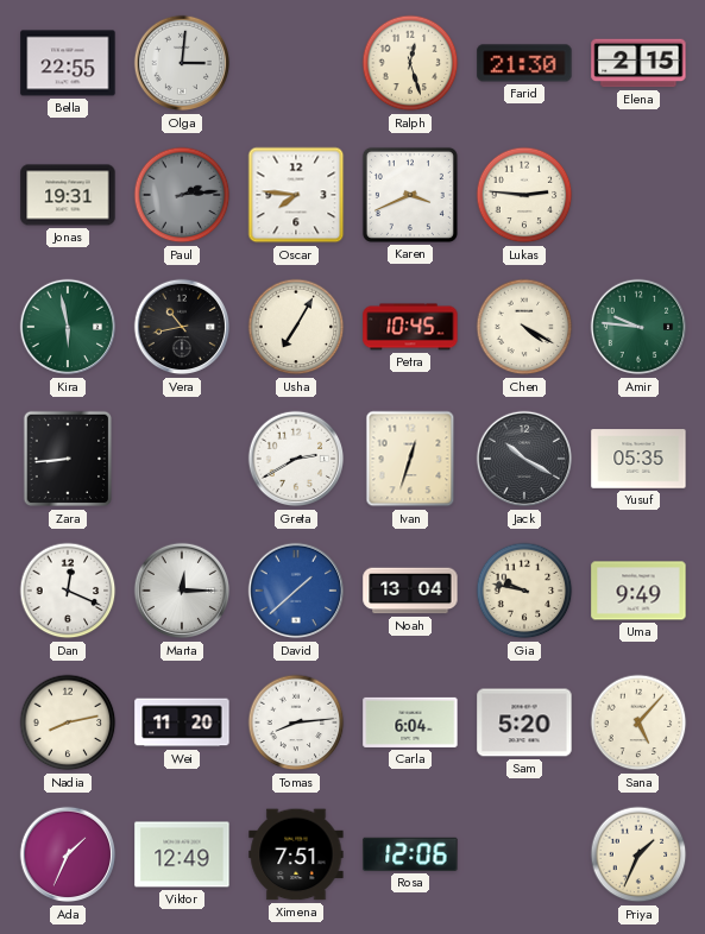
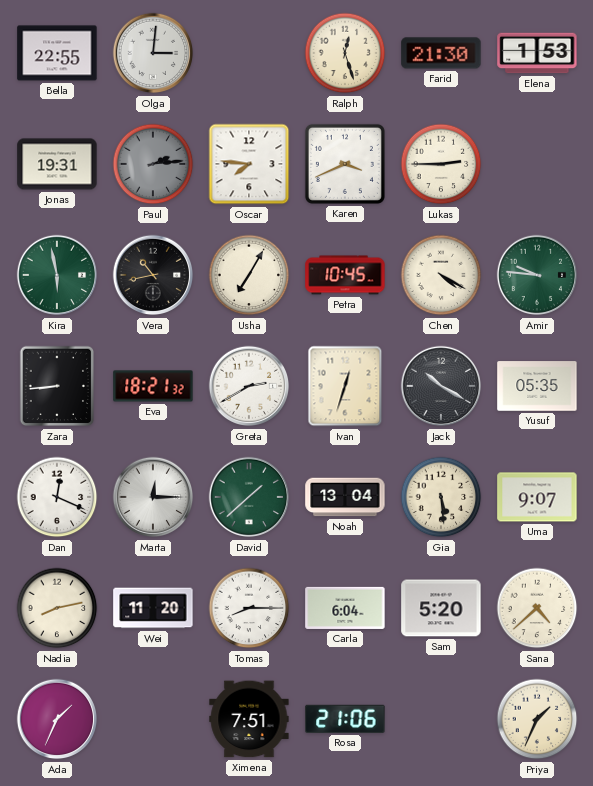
Elena: 2:15 -> 1:53
Lukas: 2:46 -> 2:45
Eva: none -> 18:21
David dial: blue -> green
Gia: 9:47 -> 5:29
Uma: 9:49 -> 9:07
Tomas: 8:14 -> 8:15
Sana: 5:07 -> 4:38
Viktor: 12:49 -> none
Rosa: 12:06 -> 21:06
